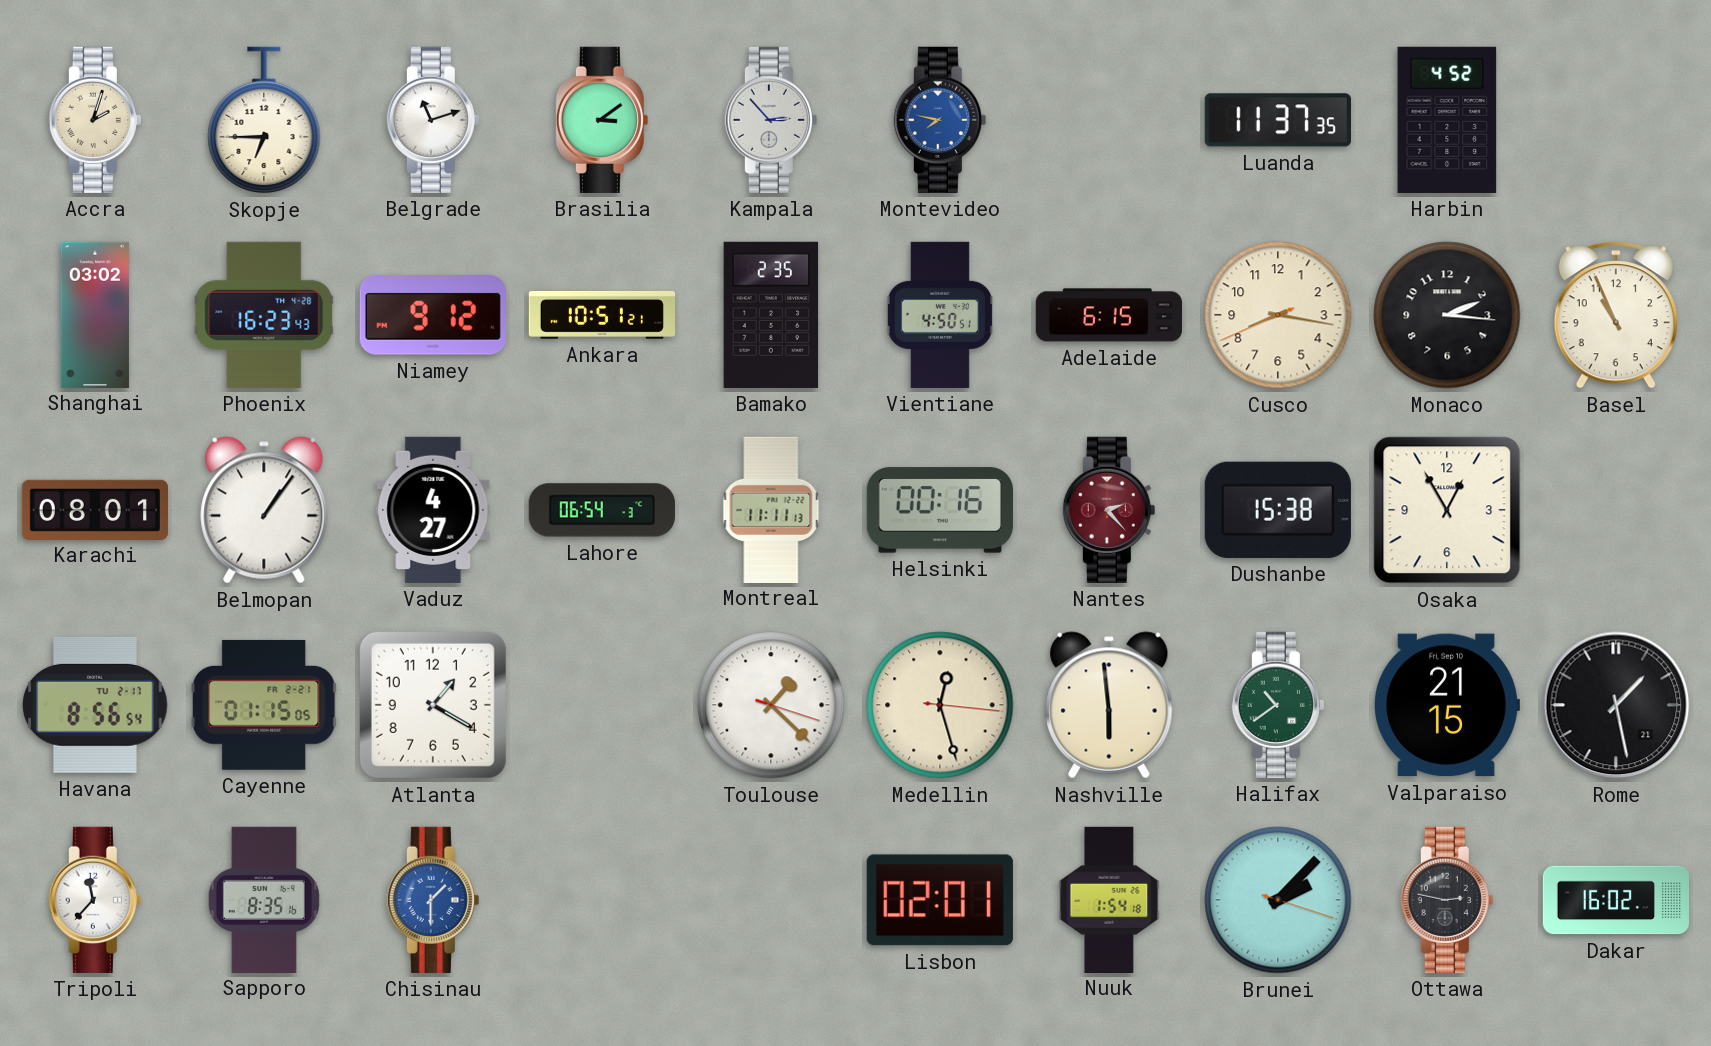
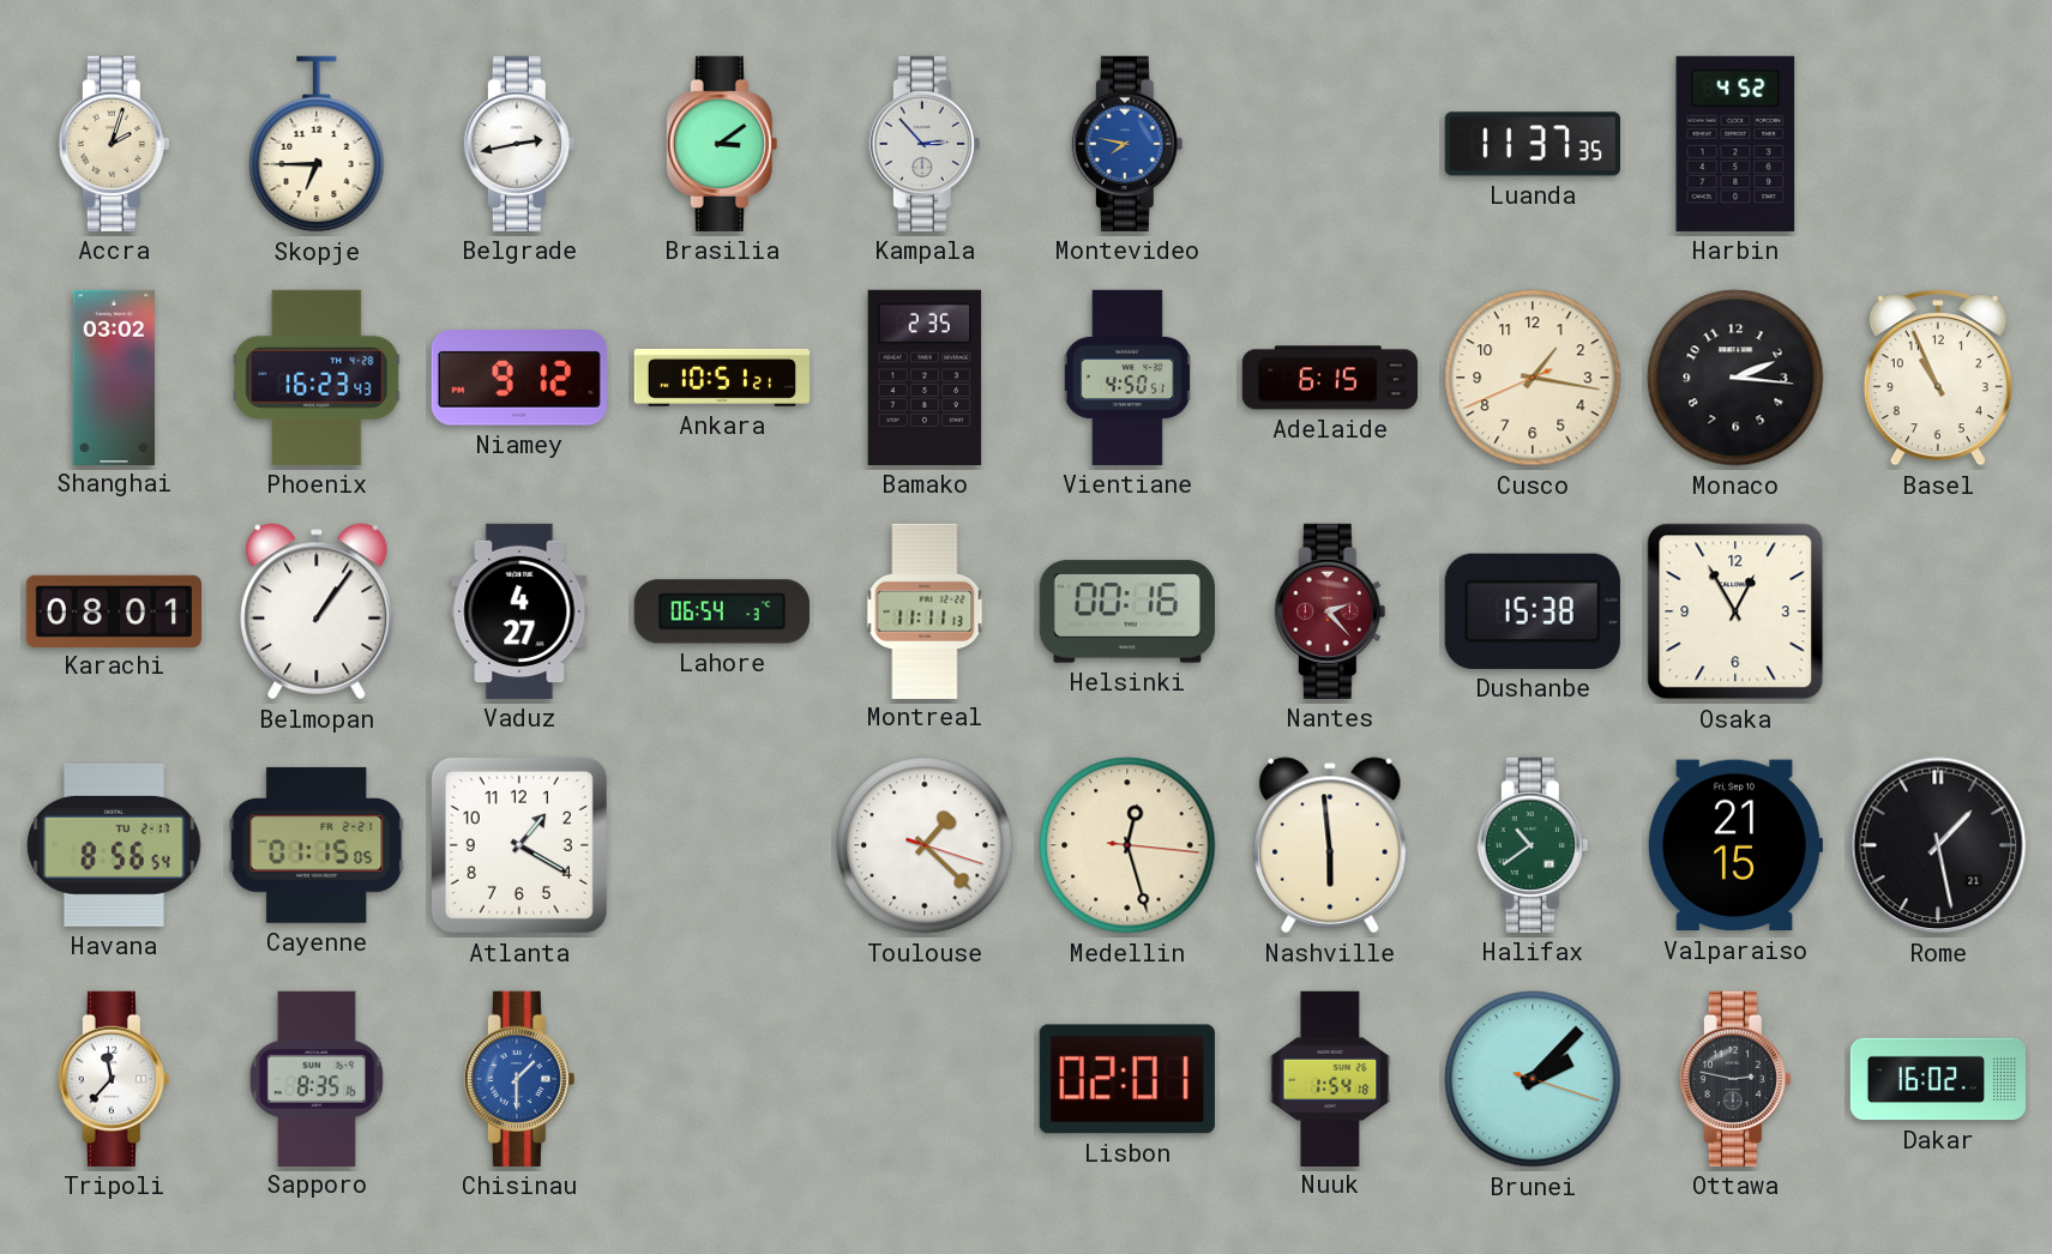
Belgrade: 11:12 -> 2:43
Cusco: 8:16 -> 1:16
